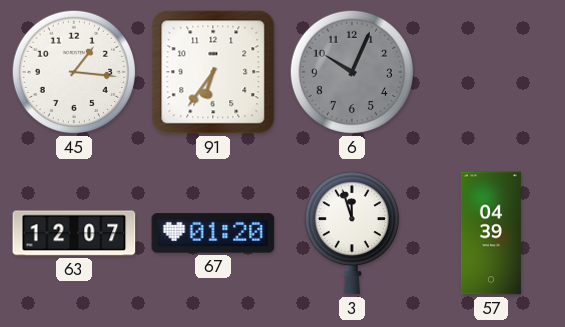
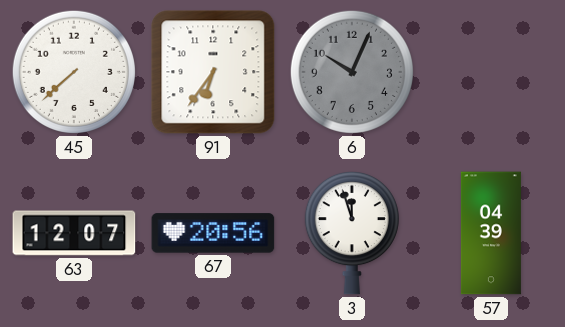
45: 1:16 -> 7:38
67: 01:20 -> 20:56
